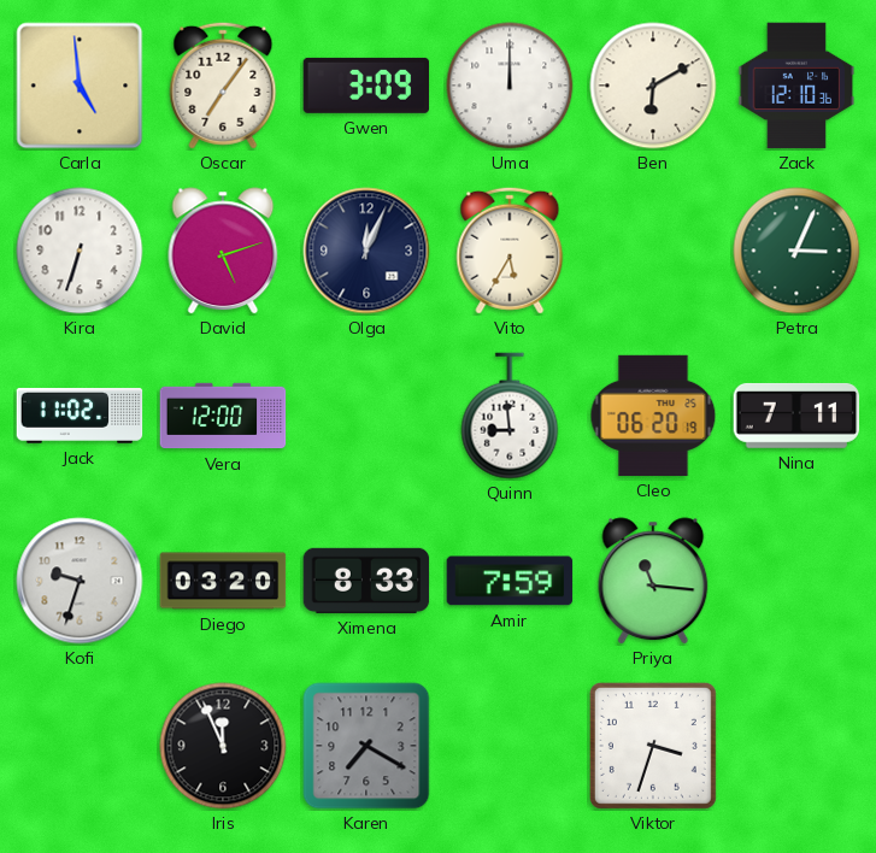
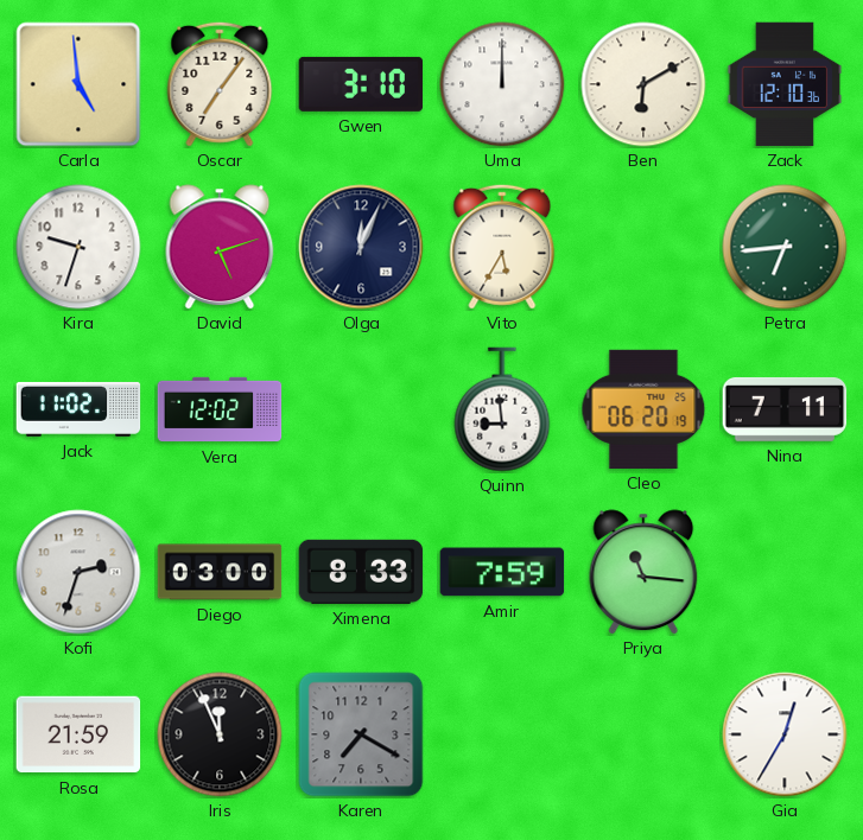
Gwen: 3:09 -> 3:10
Kira: 6:33 -> 9:33
Petra: 3:04 -> 6:44
Vera: 12:00 -> 12:02
Kofi: 9:33 -> 2:33
Diego: 03:20 -> 03:00
Rosa: none -> 21:59
Viktor: 3:33 -> none
Gia: none -> 12:35
